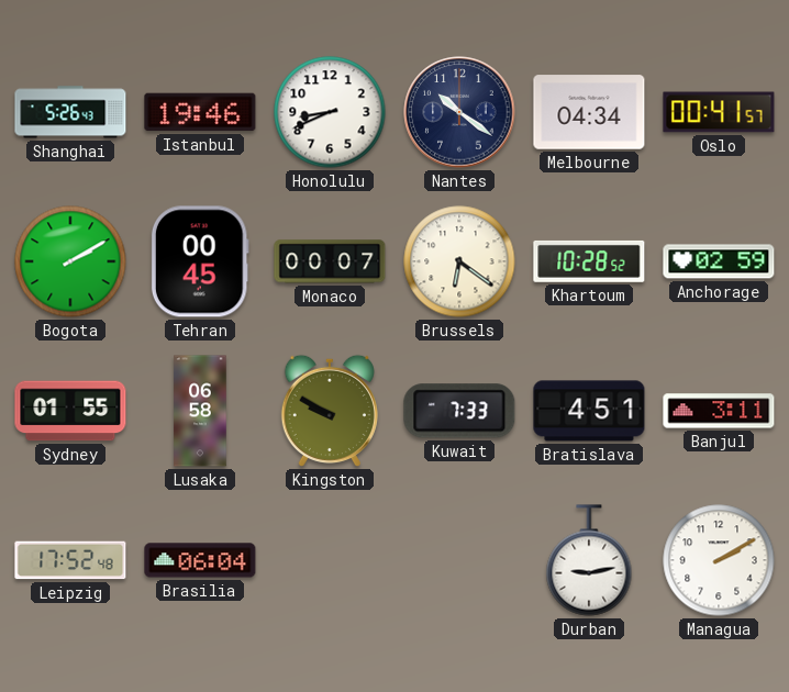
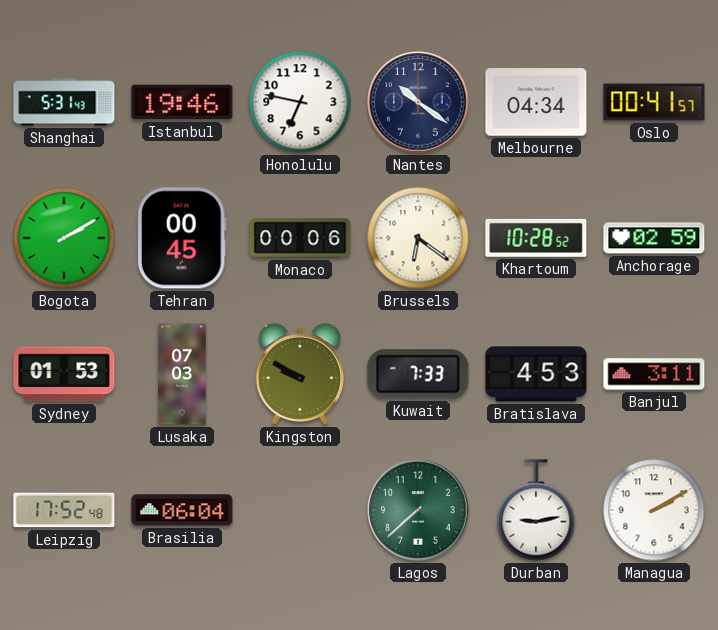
Shanghai: 5:26 -> 5:31
Honolulu: 8:41 -> 6:47
Monaco: 00:07 -> 00:06
Sydney: 01:55 -> 01:53
Lusaka: 06:58 -> 07:03
Bratislava: 4:51 -> 4:53
Lagos: none -> 7:38
